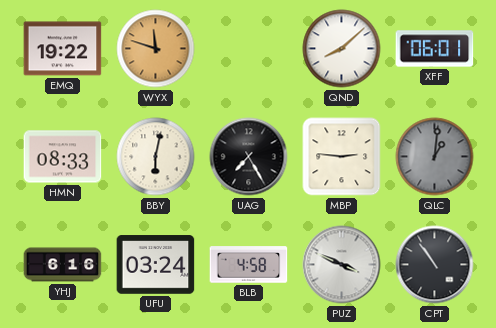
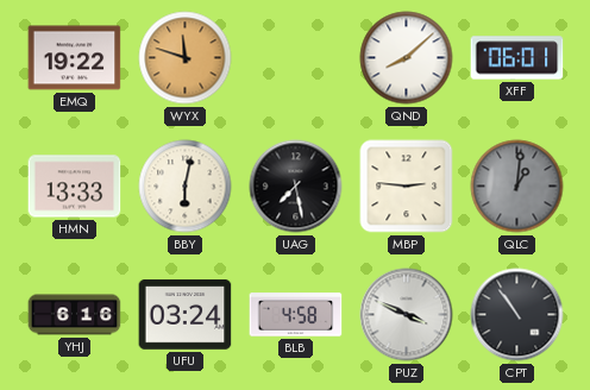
HMN: 08:33 -> 13:33
UAG: 7:25 -> 7:28
